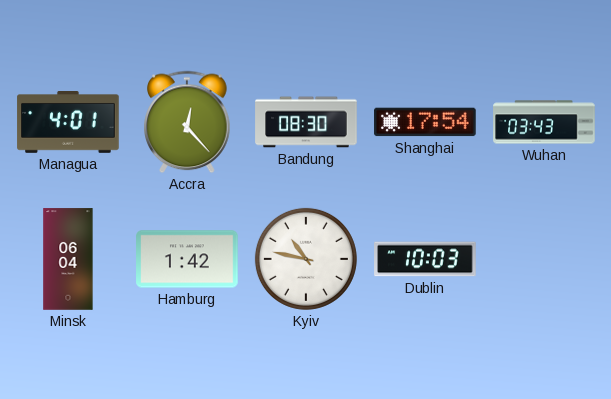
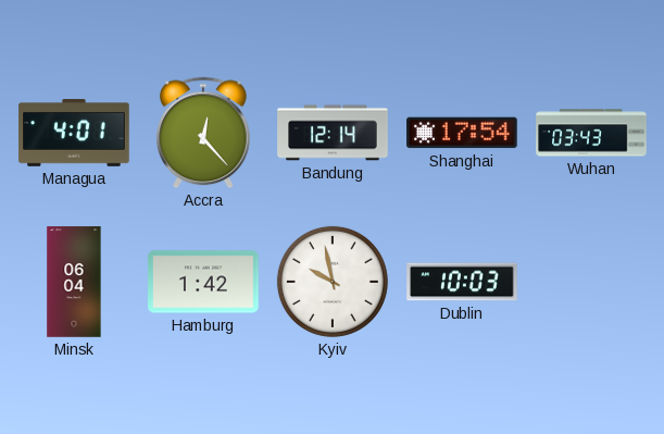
Bandung: 08:30 -> 12:14
Kyiv: 10:47 -> 9:58
